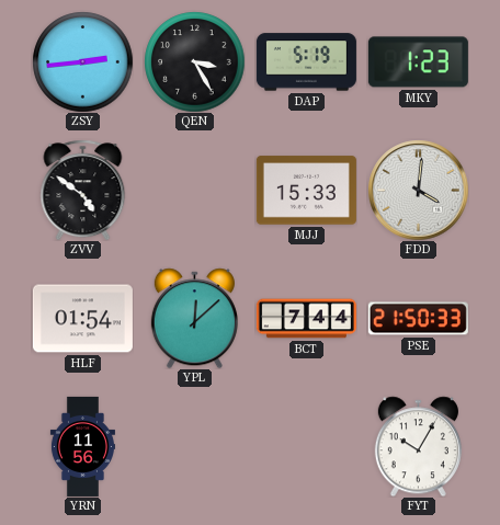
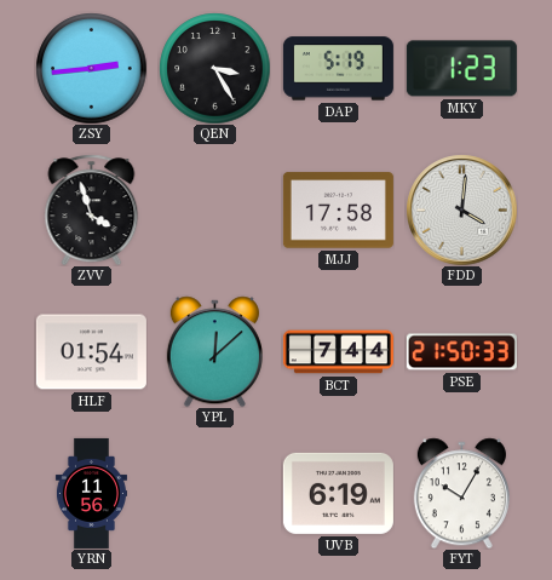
ZVV: 4:51 -> 3:57
MJJ: 15:33 -> 17:58
UVB: none -> 6:19
